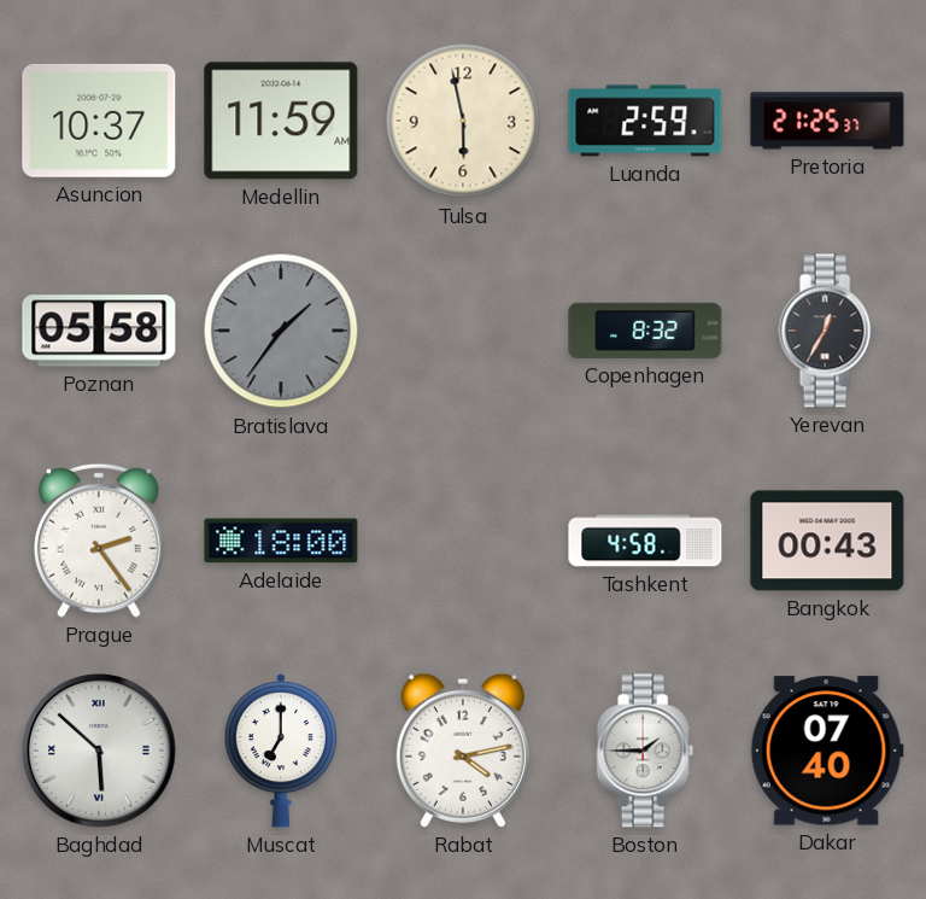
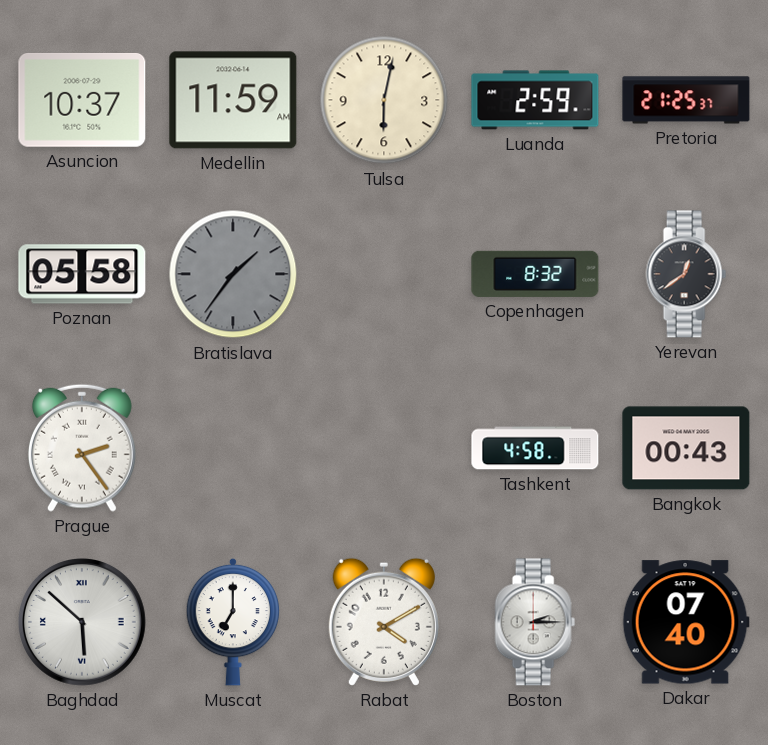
Tulsa: 5:58 -> 6:02
Yerevan: 12:35 -> 12:39
Adelaide: 18:00 -> none
Rabat: 4:13 -> 4:10
Boston: 1:45 -> 2:15
